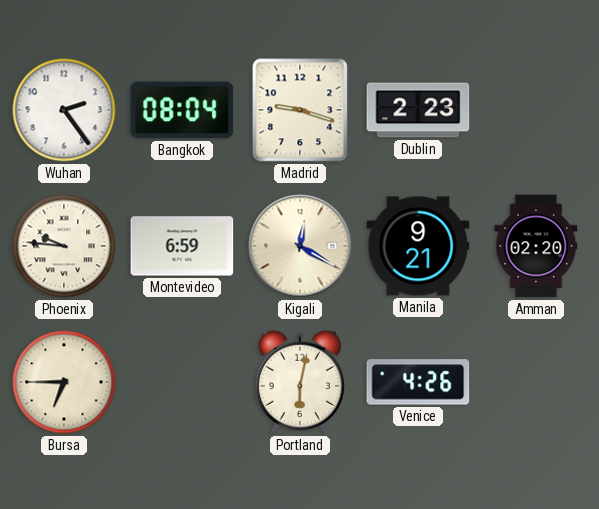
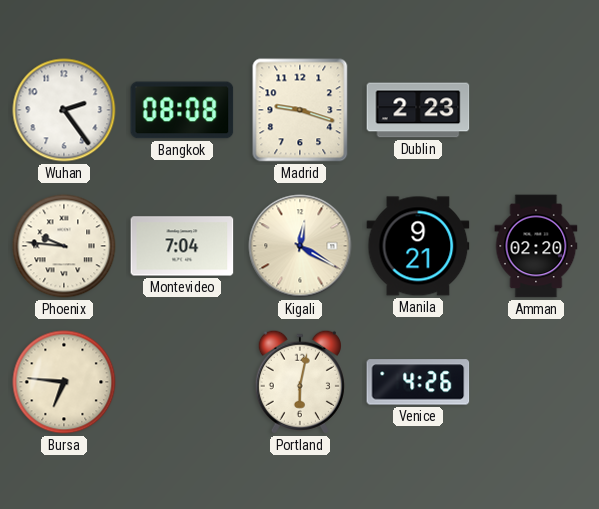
Bangkok: 08:04 -> 08:08
Montevideo: 6:59 -> 7:04
Bursa: 6:45 -> 6:46
